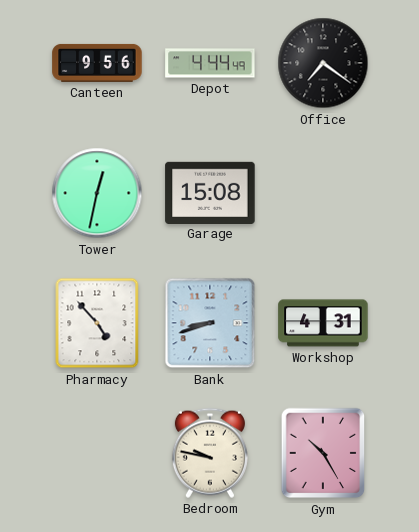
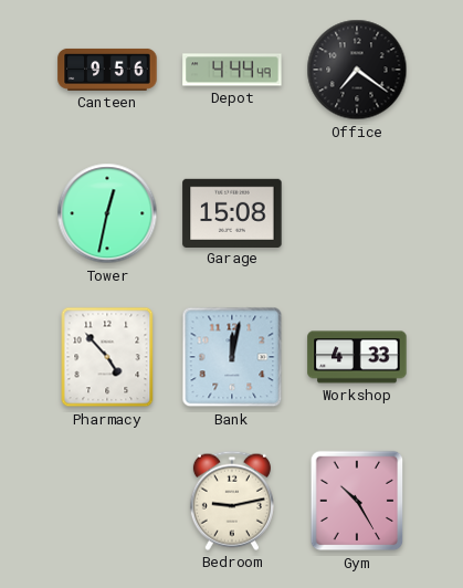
Bank: 8:42 -> 12:02
Workshop: 4:31 -> 4:33
Bedroom: 9:47 -> 9:13
